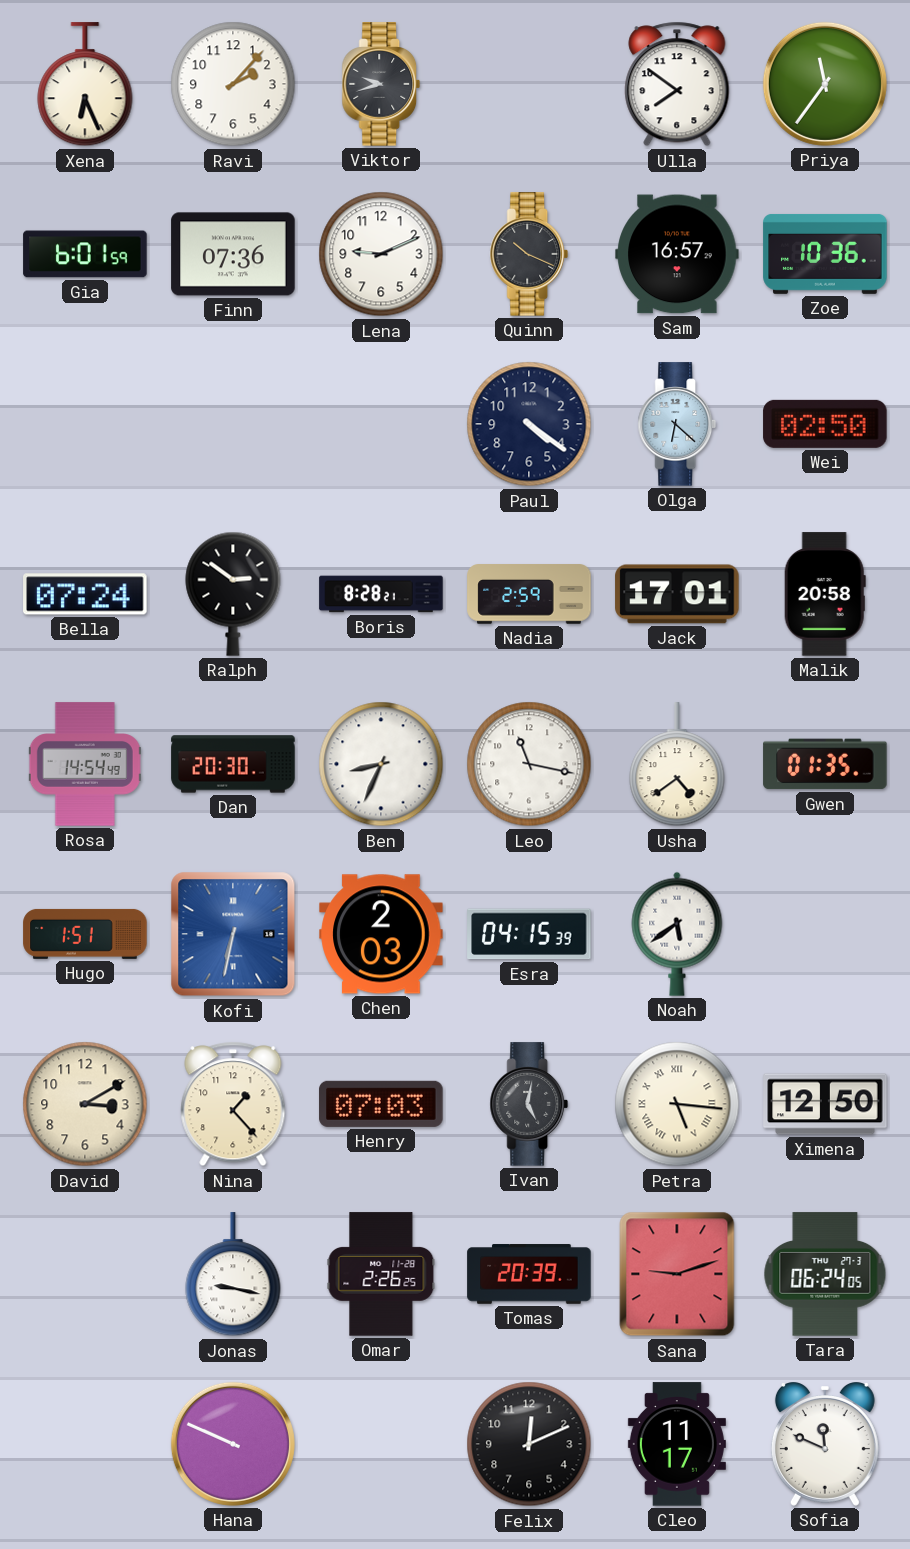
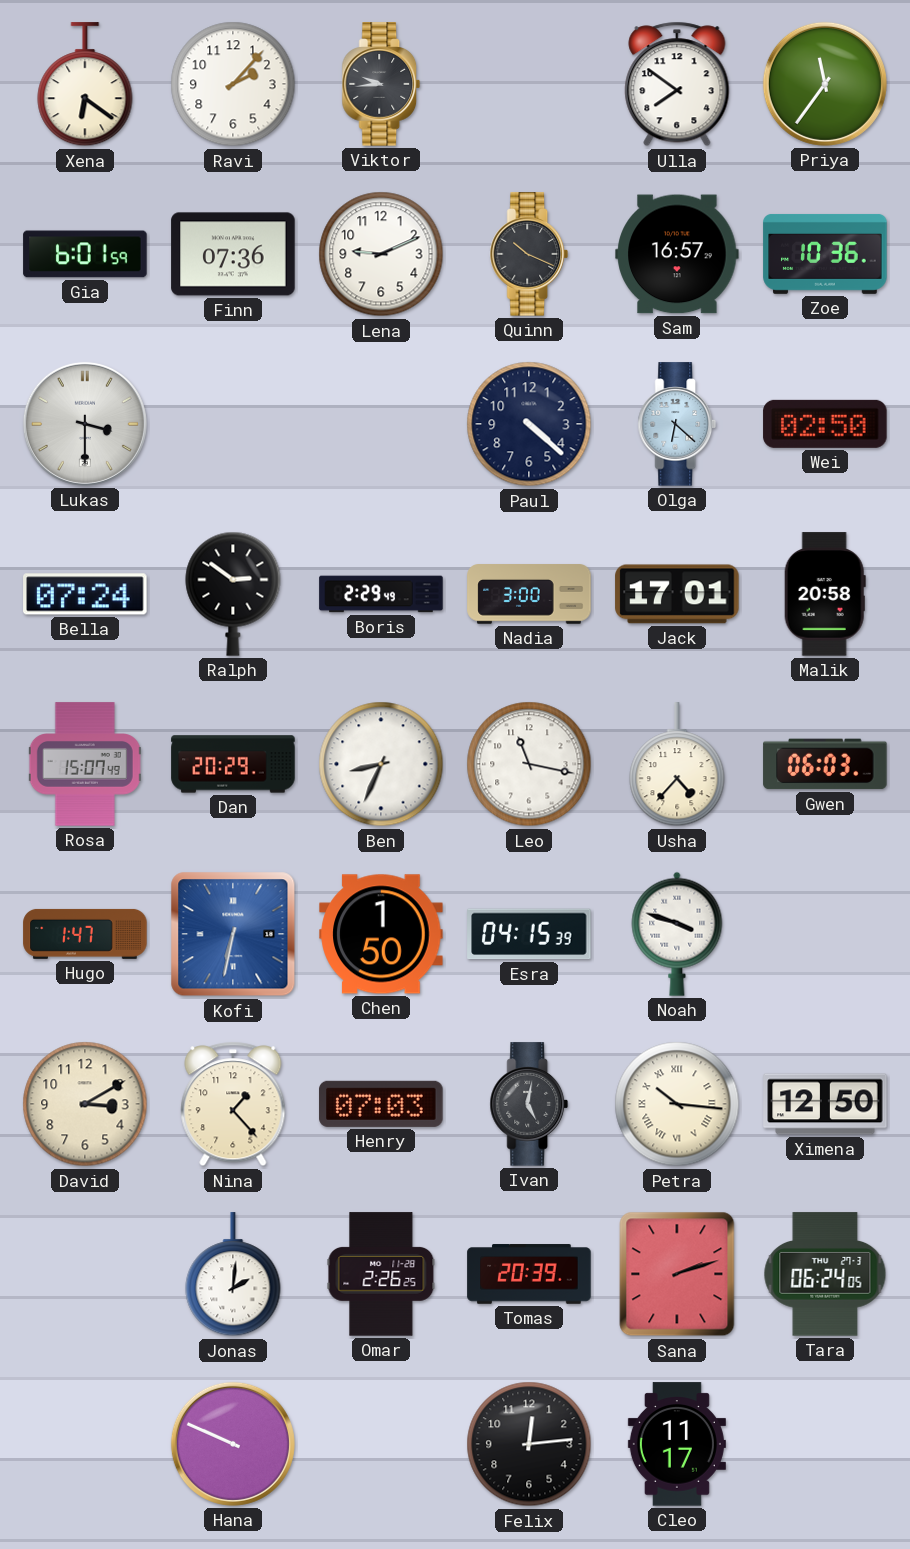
Xena: 6:26 -> 6:21
Viktor: 9:42 -> 9:44
Lukas: none -> 3:30
Paul: 4:21 -> 4:22
Boris: 8:28 -> 2:29
Nadia: 2:59 -> 3:00
Rosa: 14:54 -> 15:07
Dan: 20:30 -> 20:29
Usha: 4:39 -> 4:37
Gwen: 01:35 -> 06:03
Hugo: 1:51 -> 1:47
Chen: 2:03 -> 1:50
Noah: 5:39 -> 3:48
Petra: 5:16 -> 10:16
Jonas: 9:17 -> 2:01
Sana: 9:12 -> 2:12
Felix: 12:11 -> 12:14
Sofia: 11:49 -> none
